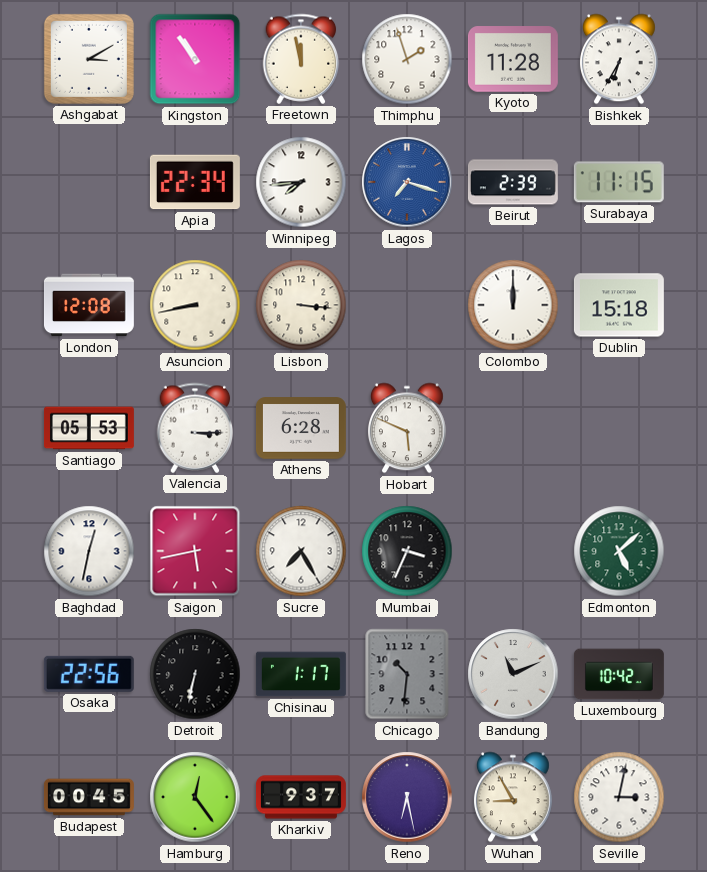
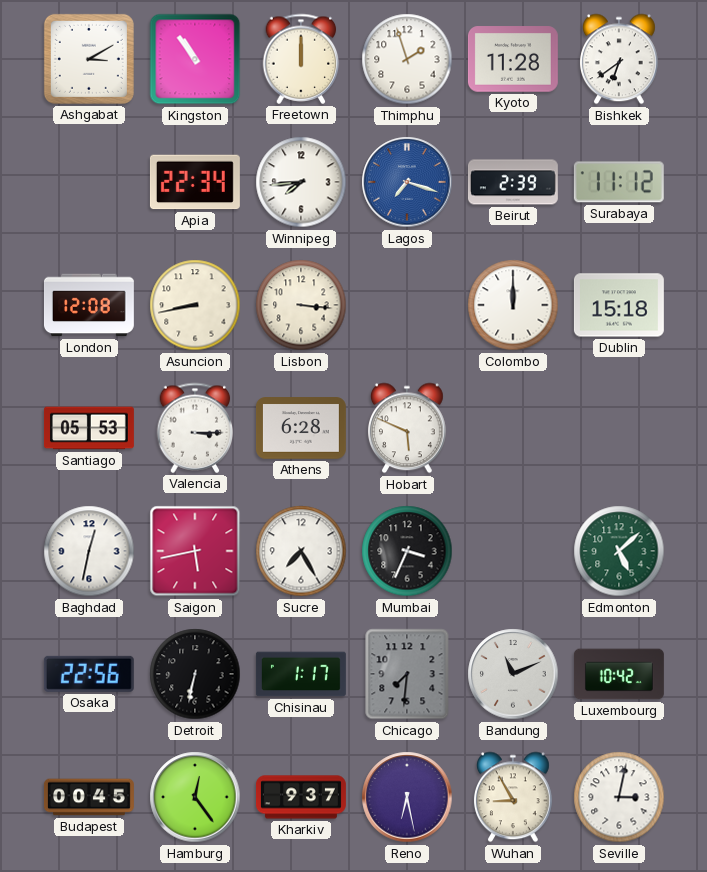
Freetown: 11:58 -> 12:00
Bishkek: 6:35 -> 6:39
Surabaya: 11:15 -> 11:12
Chicago: 10:31 -> 7:31
